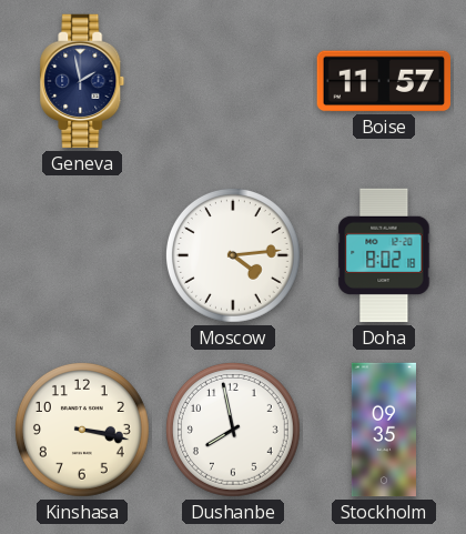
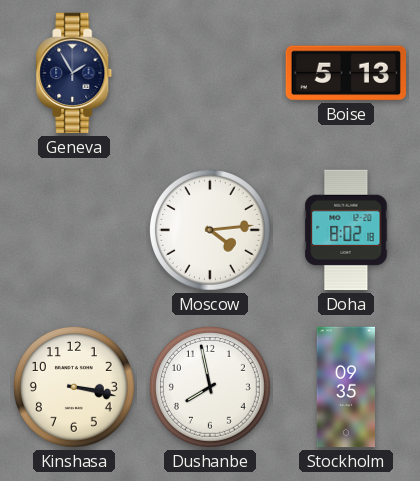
Geneva: 1:58 -> 1:55
Boise: 11:57 -> 5:13
